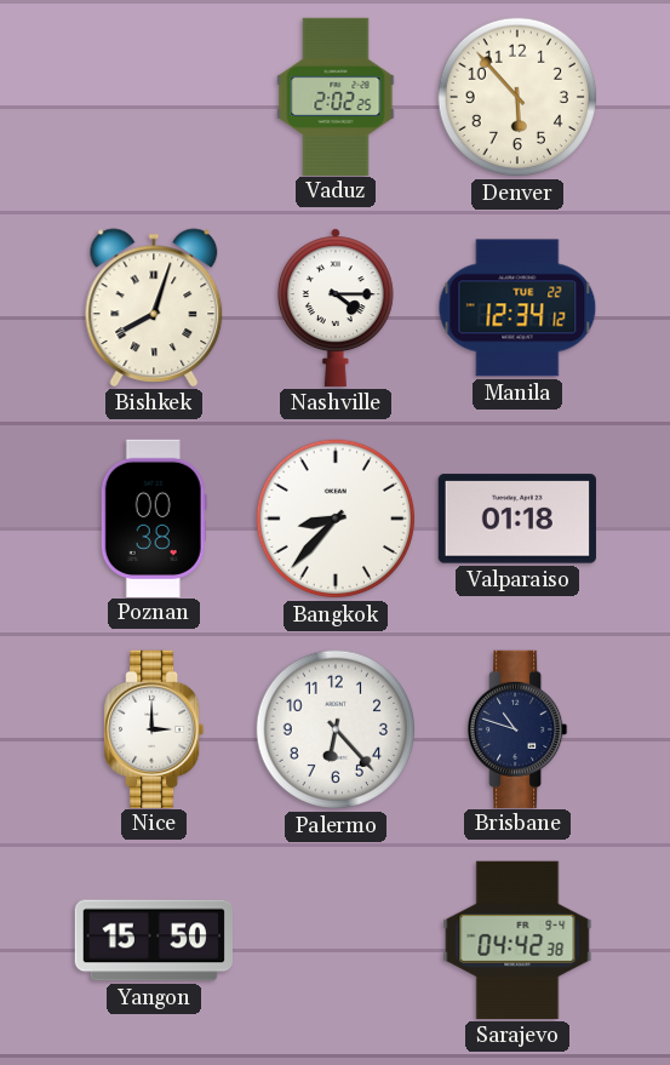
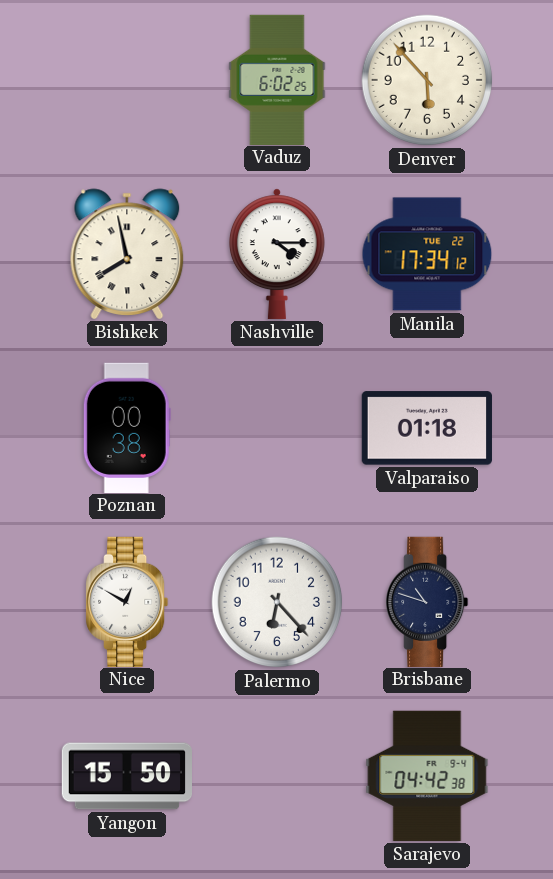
Vaduz: 2:02 -> 6:02
Bishkek: 8:03 -> 7:58
Manila: 12:34 -> 17:34
Bangkok: 8:37 -> none
Nice: 3:00 -> 12:50
